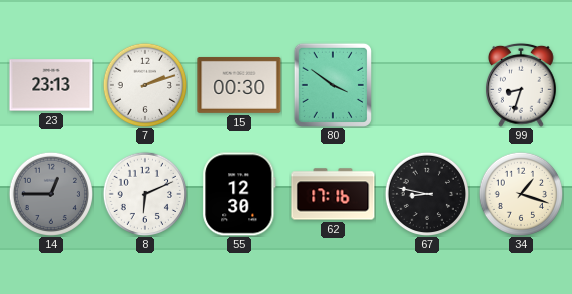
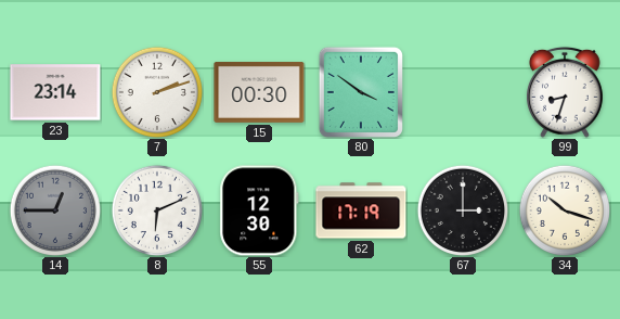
23: 23:13 -> 23:14
62: 17:16 -> 17:19
67: 8:47 -> 3:00
34: 1:18 -> 10:18
